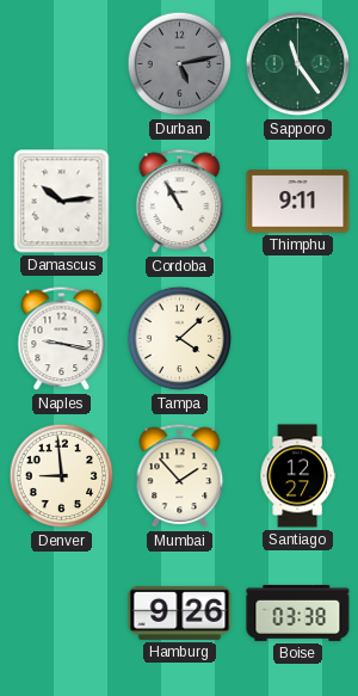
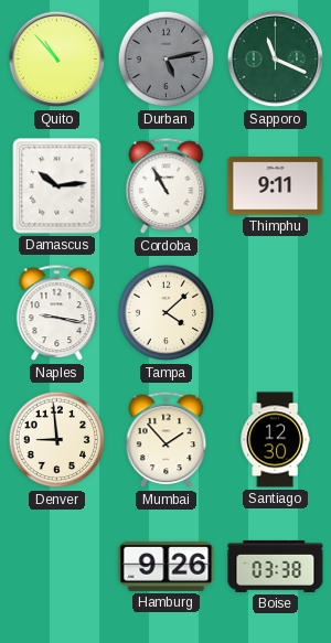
Quito: none -> 10:53
Sapporo: 11:24 -> 11:19
Santiago: 12:27 -> 12:30
